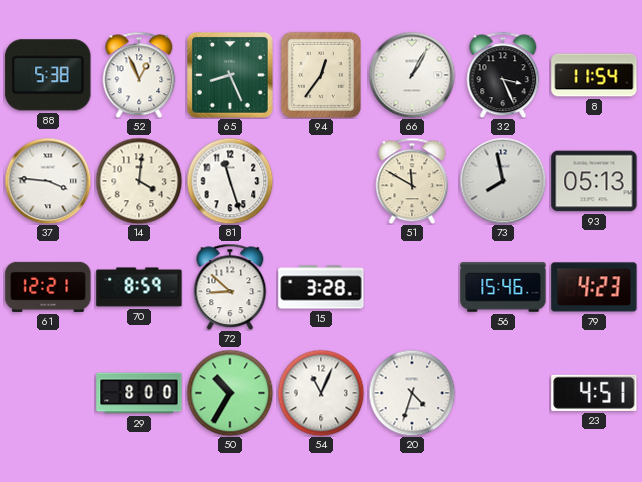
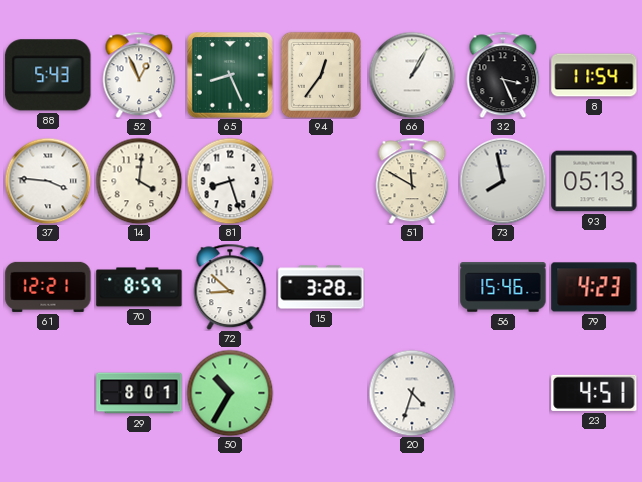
88: 5:38 -> 5:43
81: 11:27 -> 8:27
29: 8:00 -> 8:01
54: 11:04 -> none
